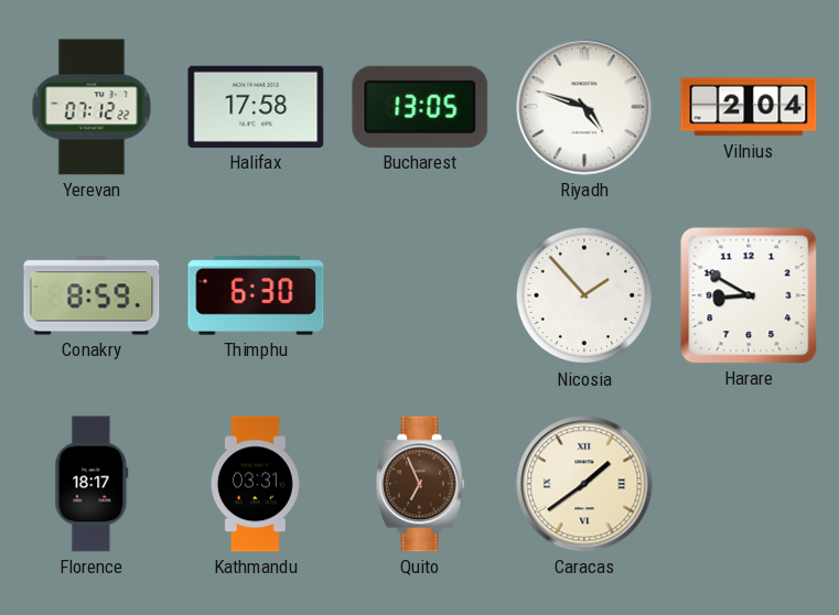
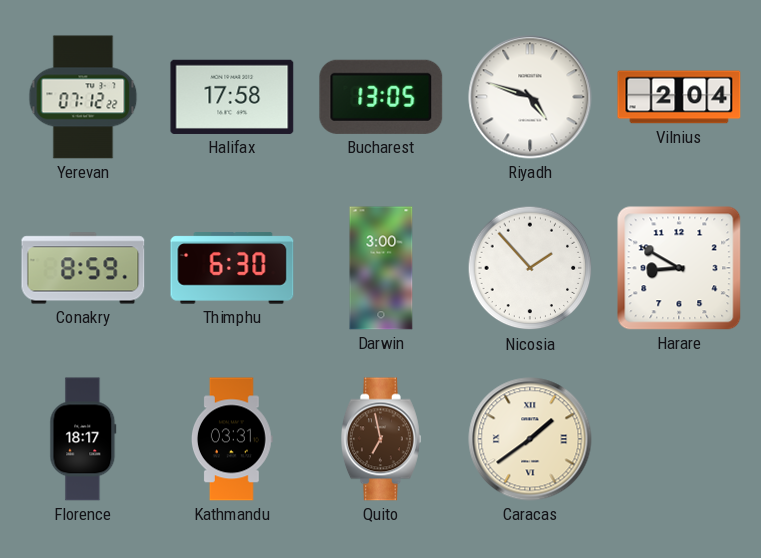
Darwin: none -> 3:00
Quito: 6:56 -> 6:58
